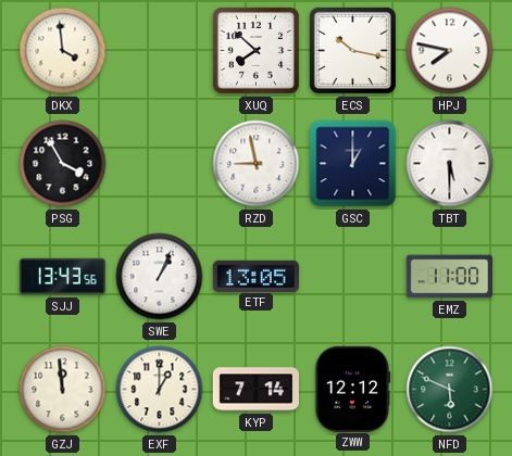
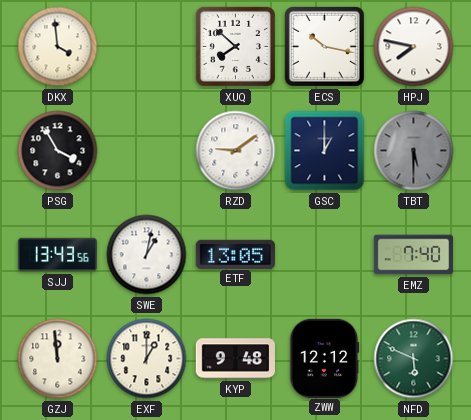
RZD: 8:58 -> 9:09
TBT dial: white -> grey
SWE: 1:04 -> 1:02
EMZ: 11:00 -> 7:40
KYP: 7:14 -> 9:48
